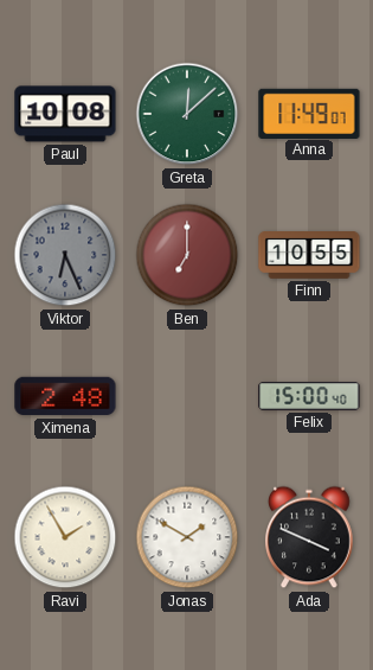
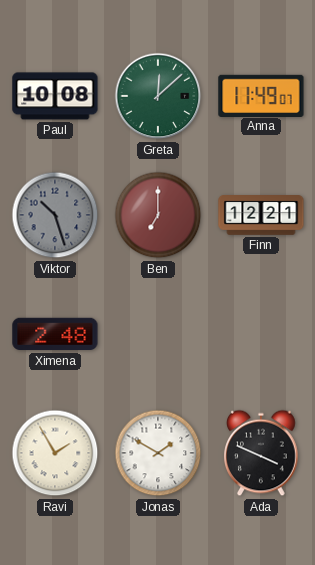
Viktor: 6:26 -> 10:27
Finn: 10:55 -> 12:21
Felix: 15:00 -> none
